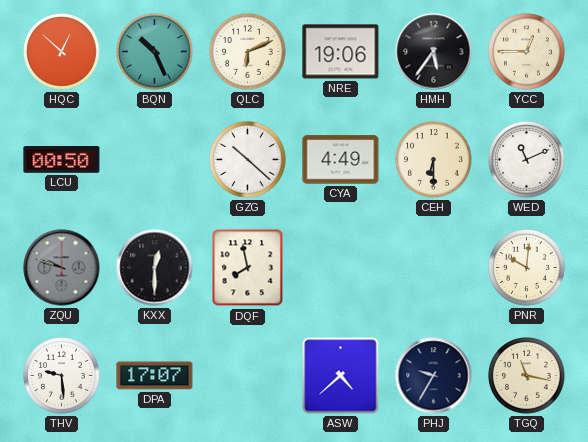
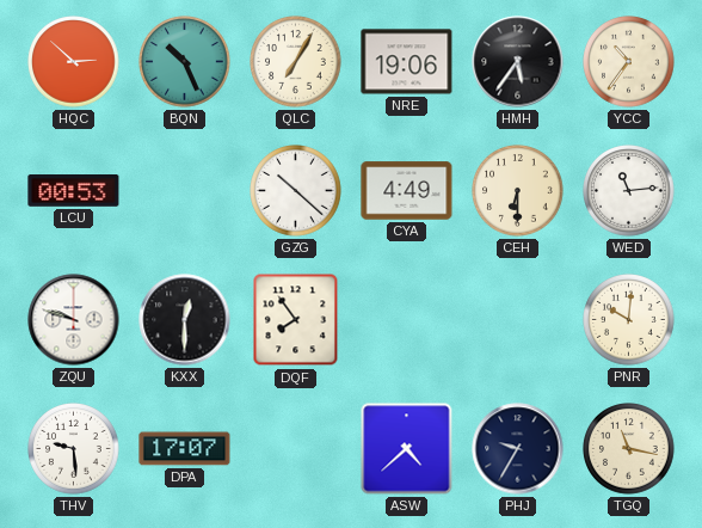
HQC: 12:52 -> 2:52
QLC: 6:11 -> 7:05
YCC: 12:45 -> 10:36
LCU: 00:50 -> 00:53
WED: 11:11 -> 11:14
ZQU dial: grey -> white
DQF: 7:58 -> 7:54
